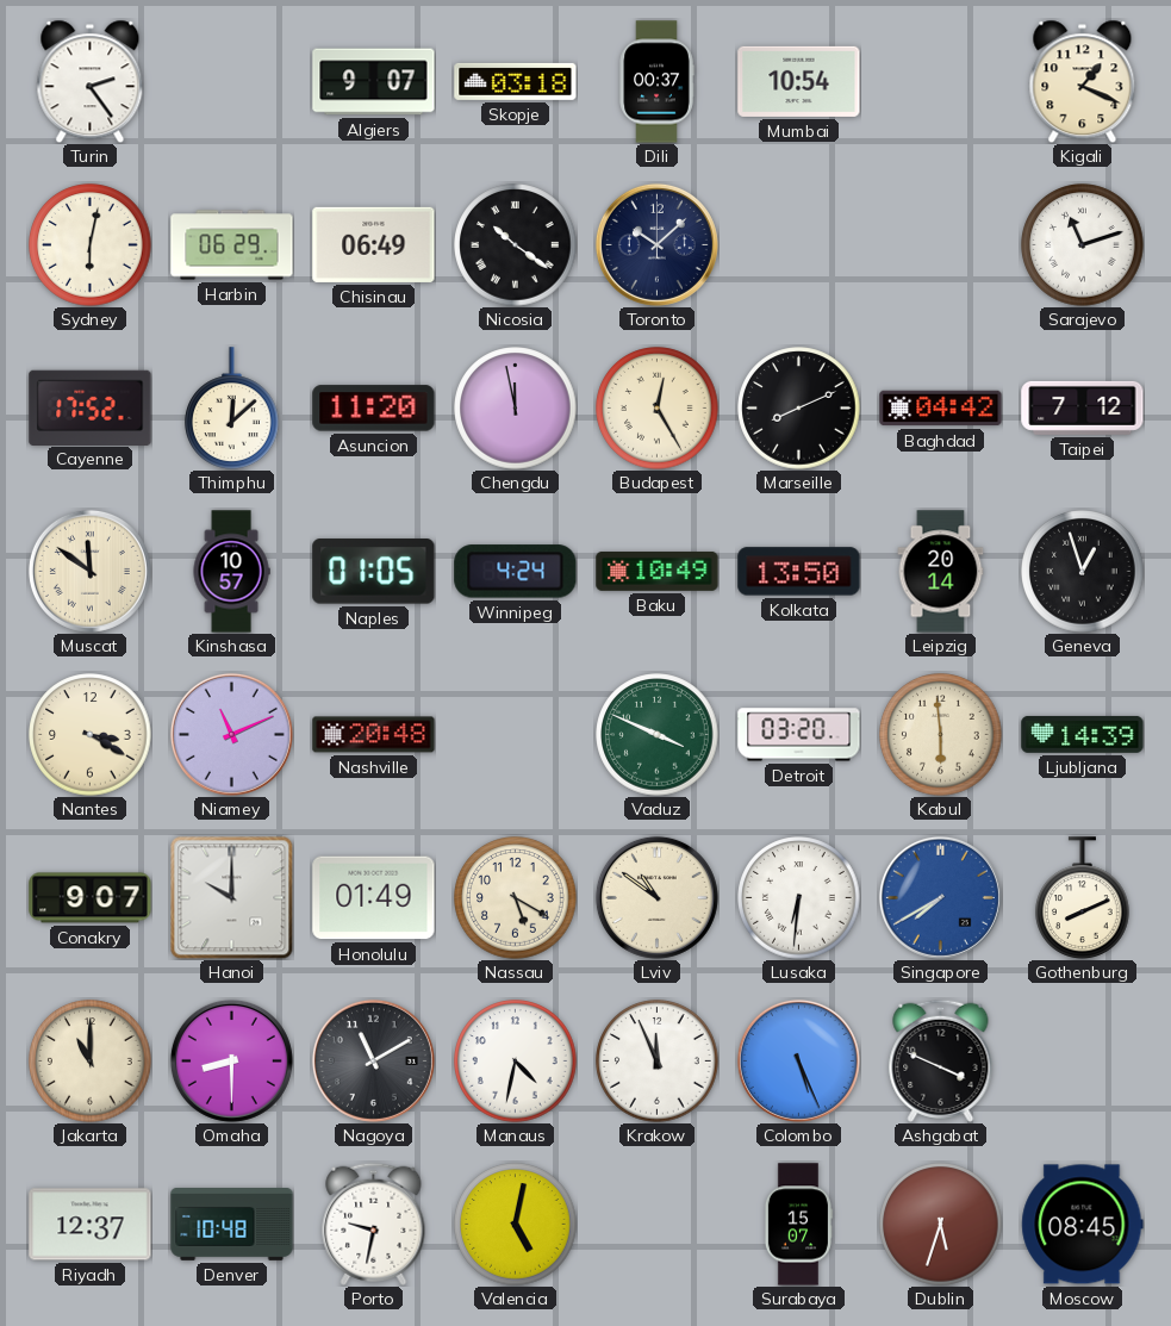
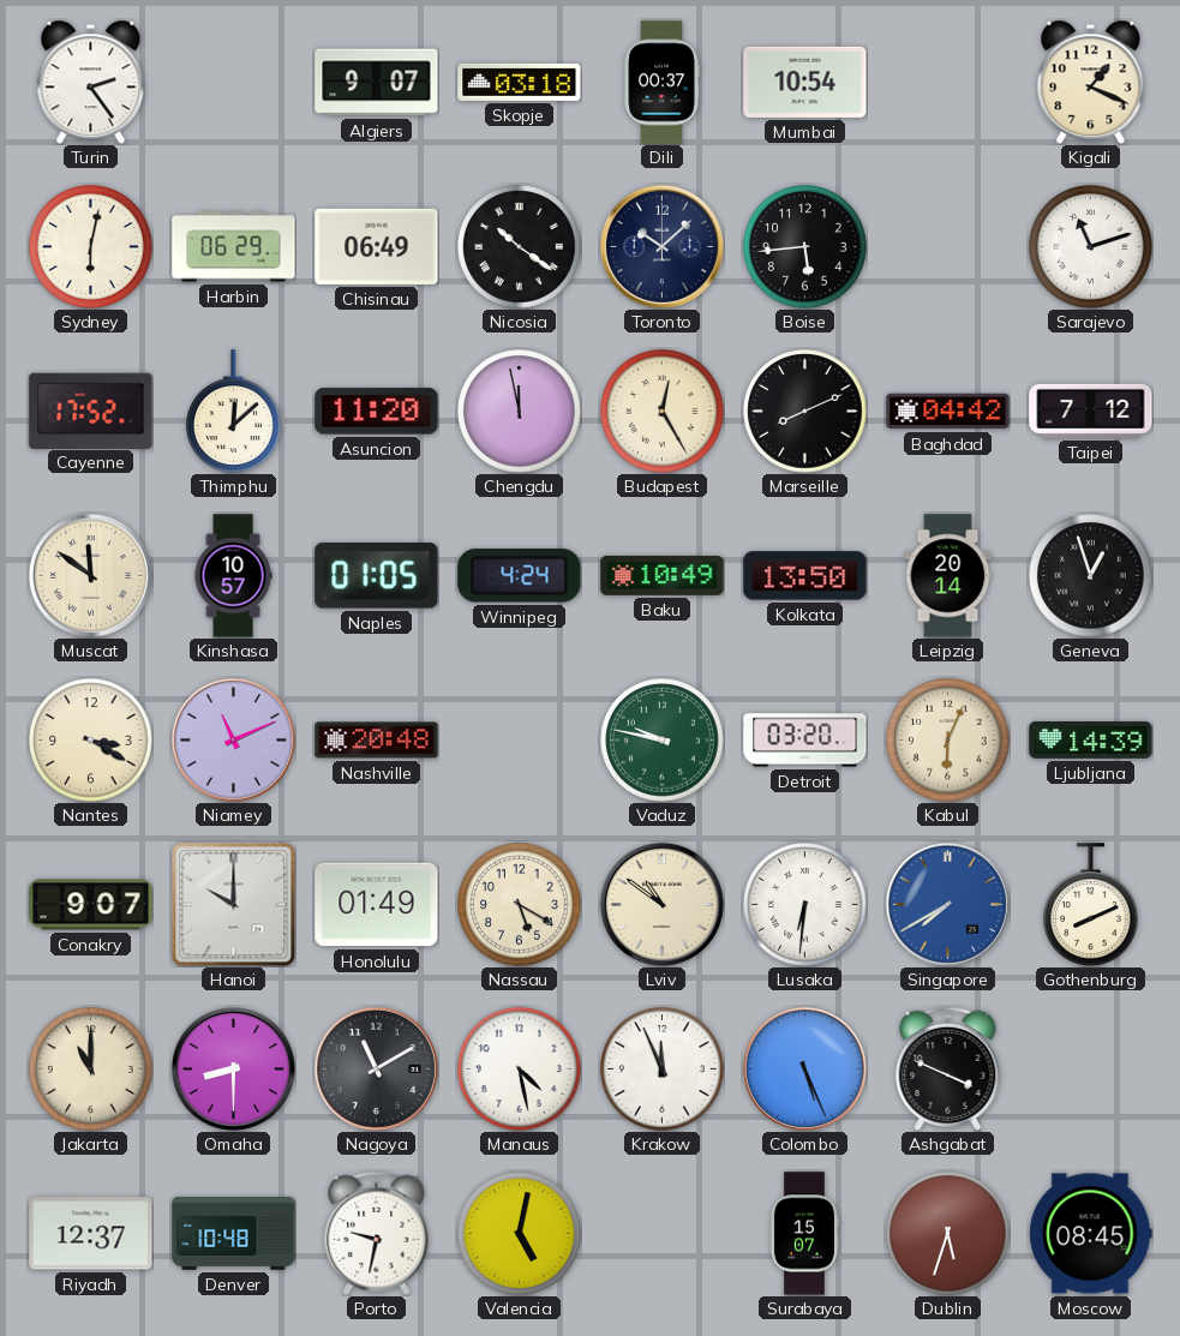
Boise: none -> 5:44
Vaduz: 3:49 -> 9:47
Kabul: 5:59 -> 6:04
Manaus: 4:32 -> 4:28
